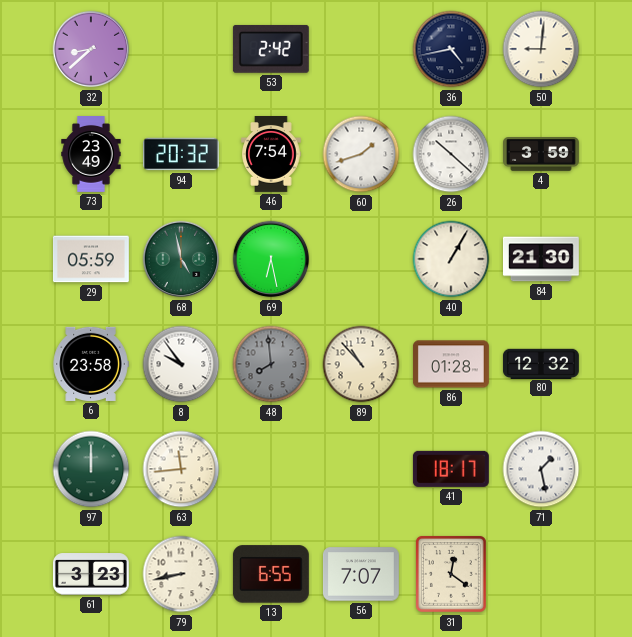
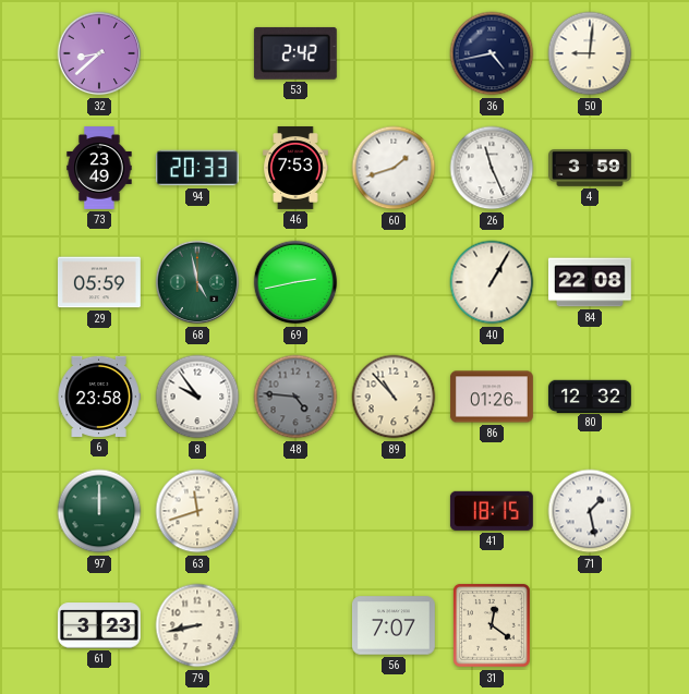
94: 20:32 -> 20:33
46: 7:54 -> 7:53
26: 10:22 -> 11:26
69: 6:28 -> 2:43
84: 21:30 -> 22:08
48: 7:59 -> 4:46
86: 01:28 -> 01:26
63: 11:44 -> 11:42
41: 18:17 -> 18:15
13: 6:55 -> none
